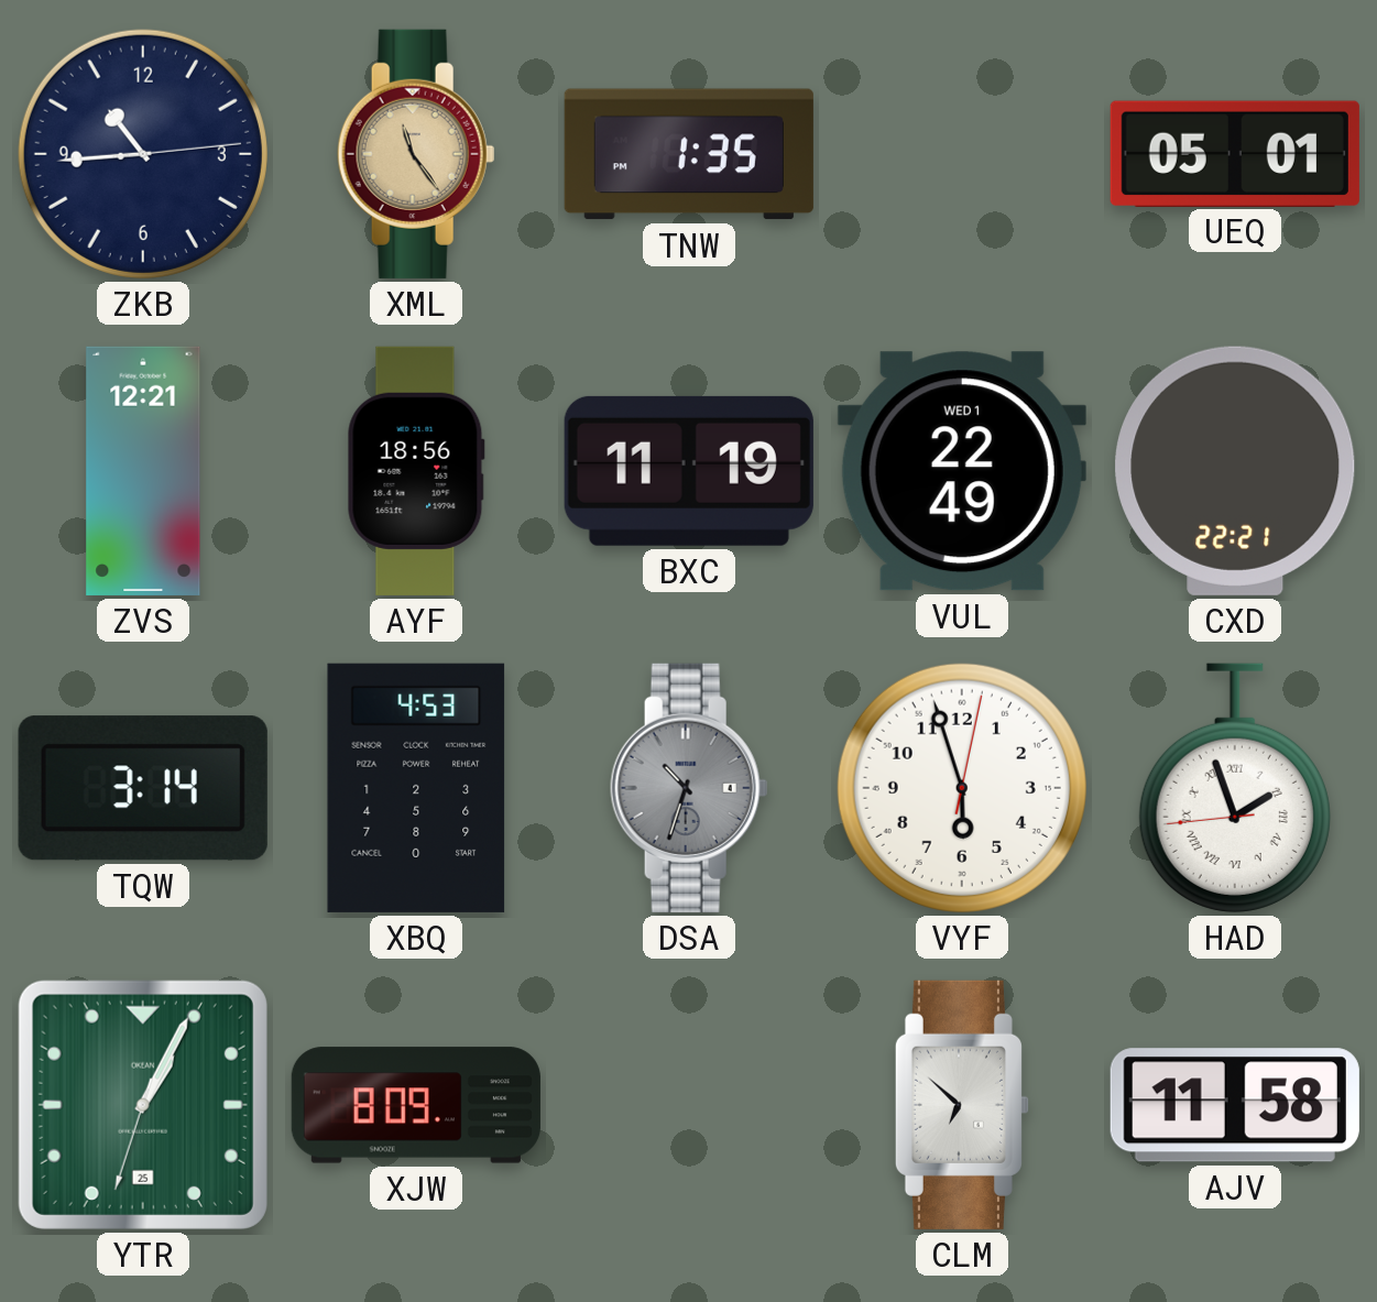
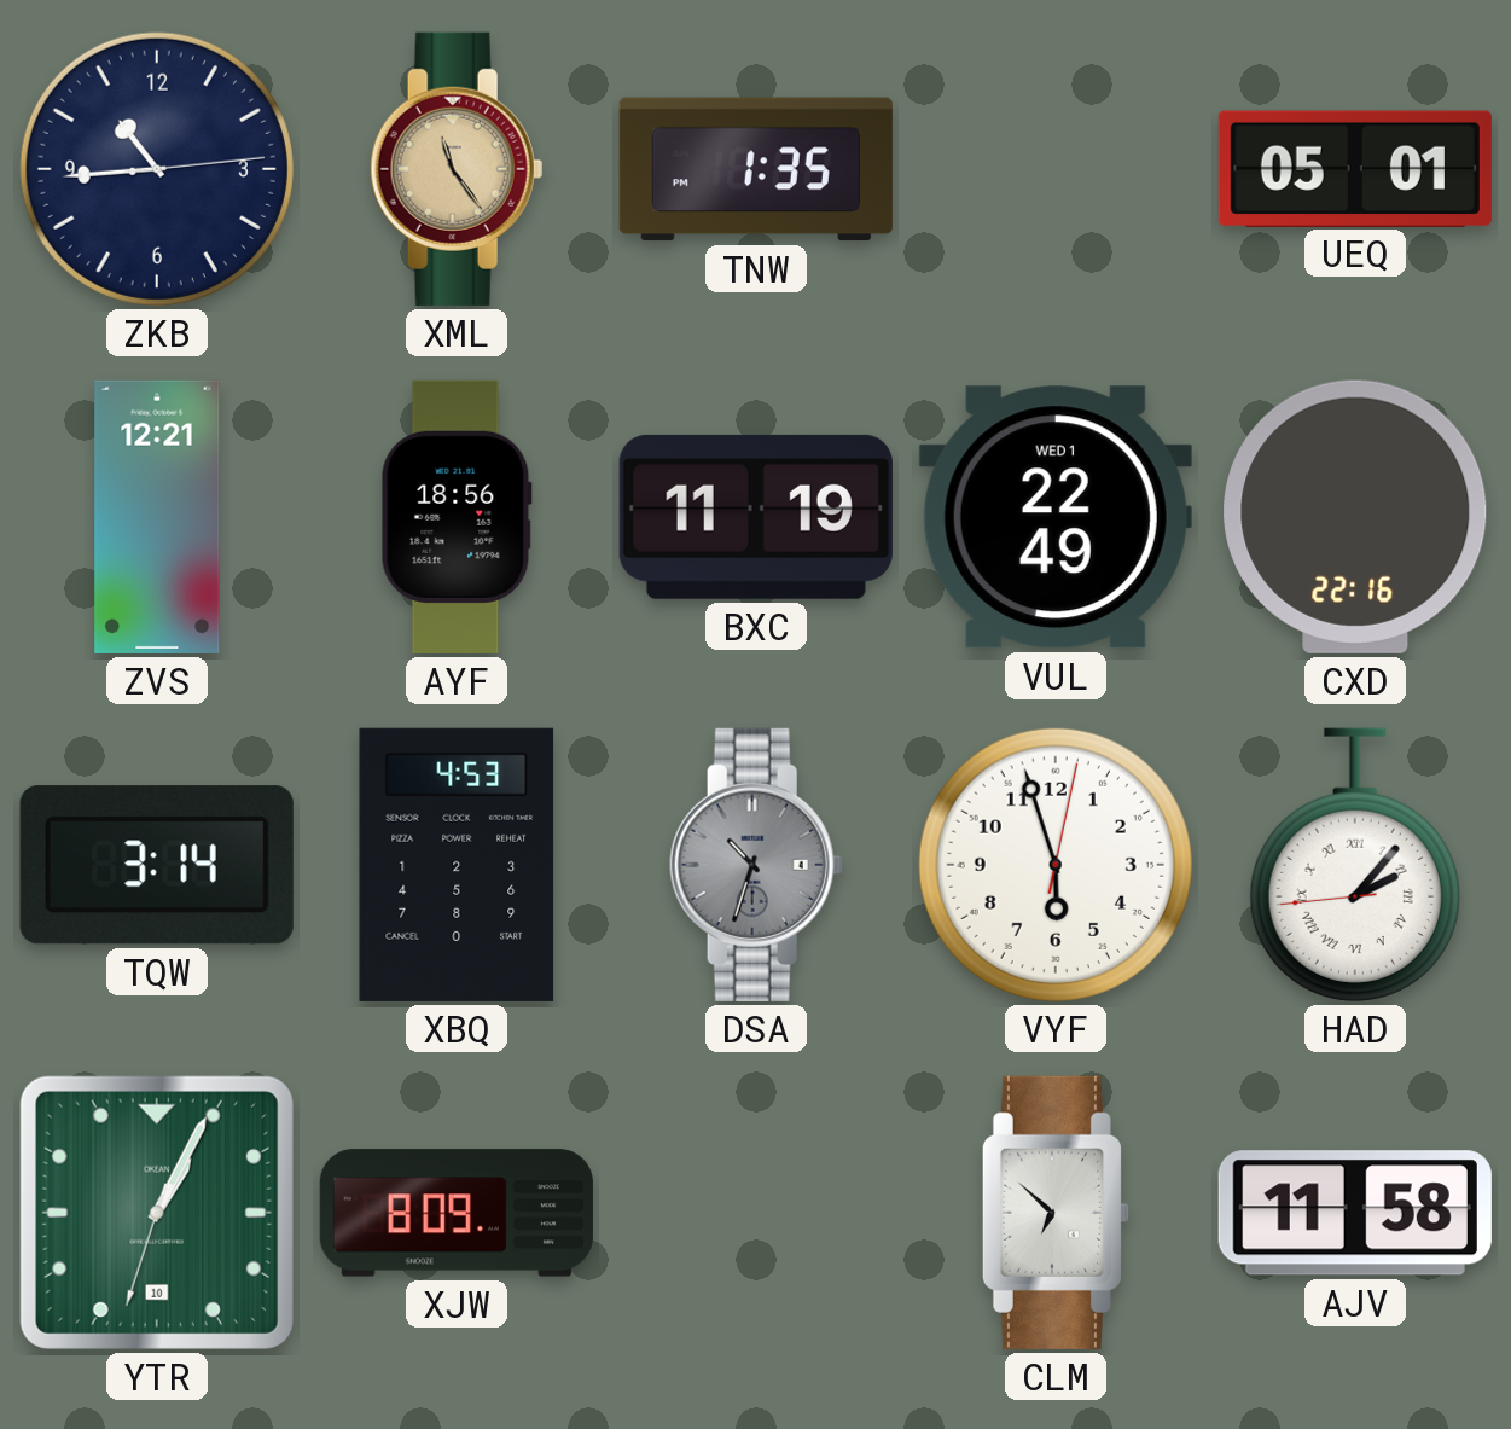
CXD: 22:21 -> 22:16
HAD: 1:56 -> 2:06
YTR date: 25 -> 10
